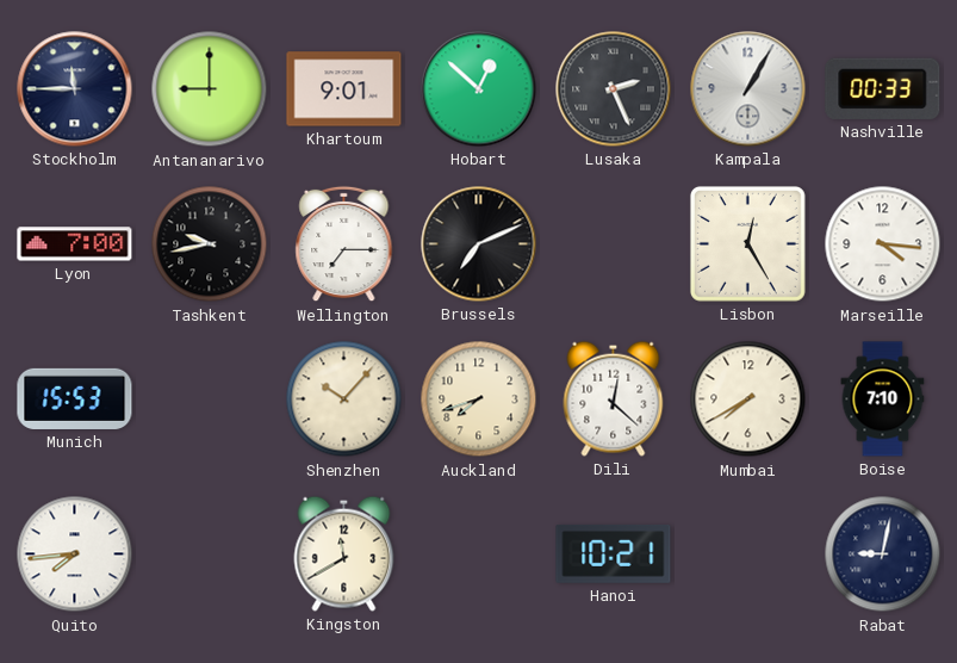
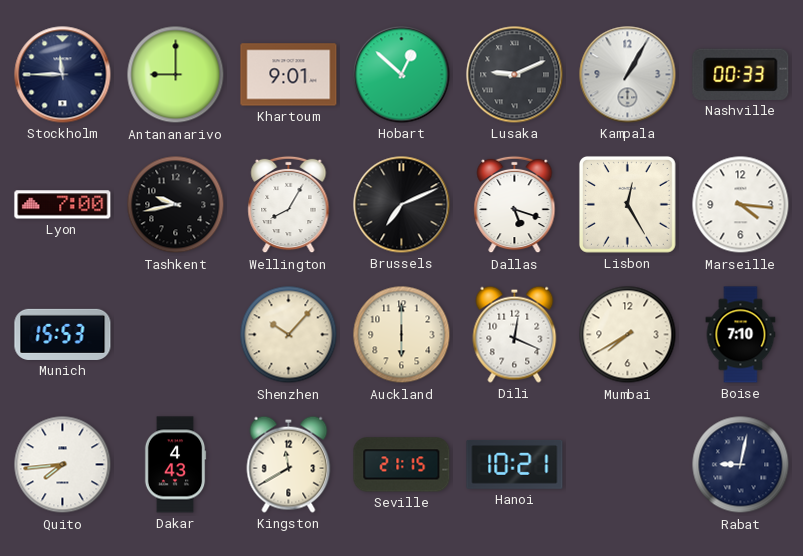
Lusaka: 2:26 -> 9:11
Wellington: 7:15 -> 8:05
Dallas: none -> 5:18
Auckland: 7:42 -> 6:00
Dili: 12:22 -> 12:19
Dakar: none -> 4:43
Seville: none -> 21:15
